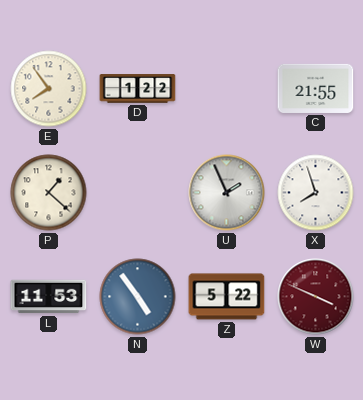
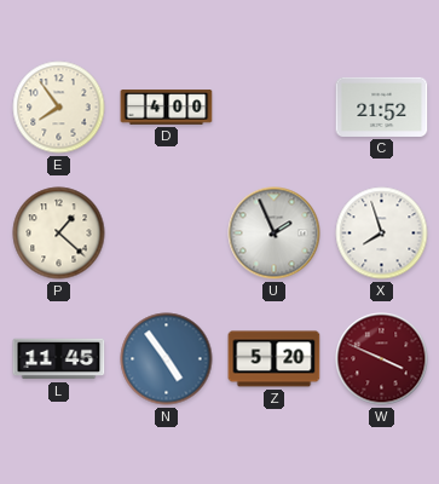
D: 1:22 -> 4:00
C: 21:55 -> 21:52
L: 11:53 -> 11:45
Z: 5:22 -> 5:20
